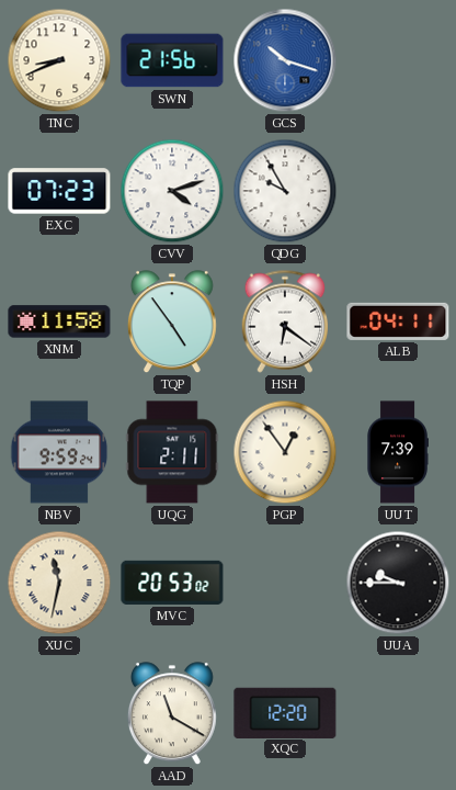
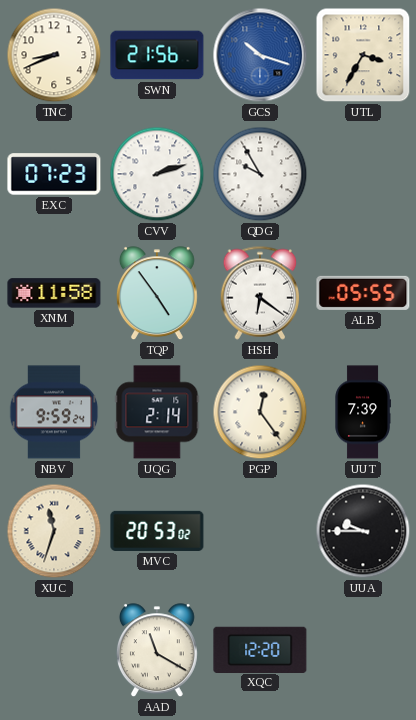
UTL: none -> 3:35
CVV: 4:12 -> 2:12
ALB: 04:11 -> 05:55
UQG: 2:11 -> 2:14
PGP: 12:54 -> 12:24
XUC: 11:32 -> 11:33
